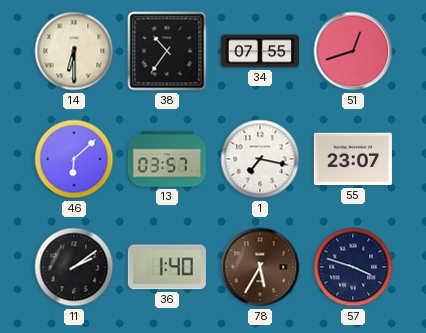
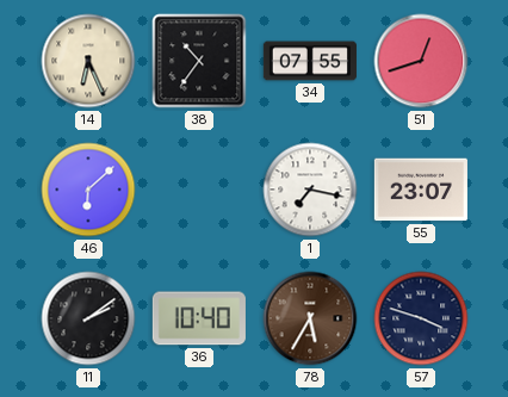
14: 6:30 -> 6:26
13: 03:57 -> none
36: 1:40 -> 10:40
